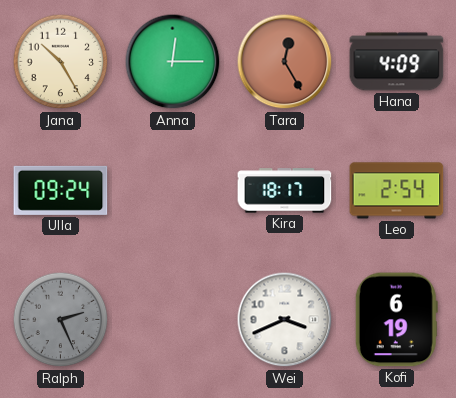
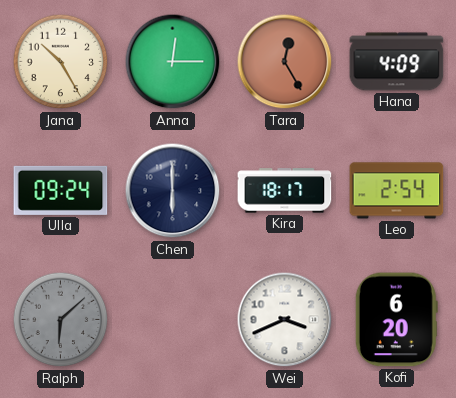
Chen: none -> 6:00
Ralph: 2:26 -> 6:08
Kofi: 6:19 -> 6:20
